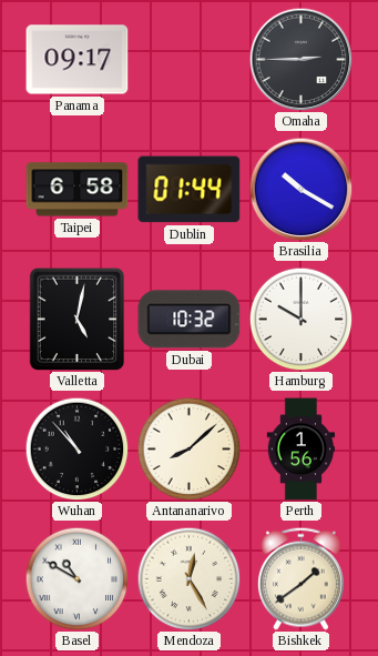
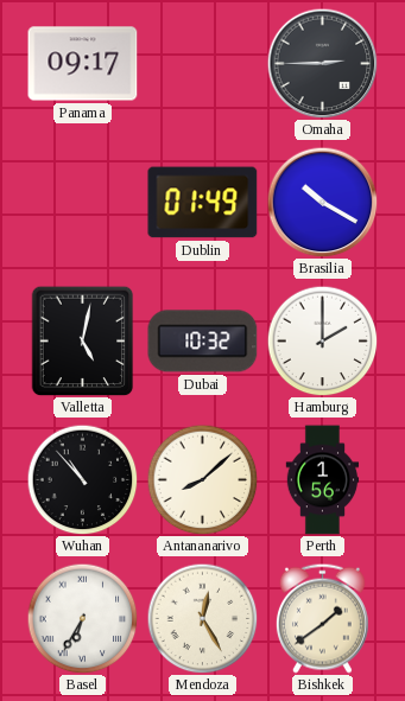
Taipei: 6:58 -> none
Dublin: 01:44 -> 01:49
Hamburg: 10:00 -> 2:00
Basel: 10:50 -> 6:35
